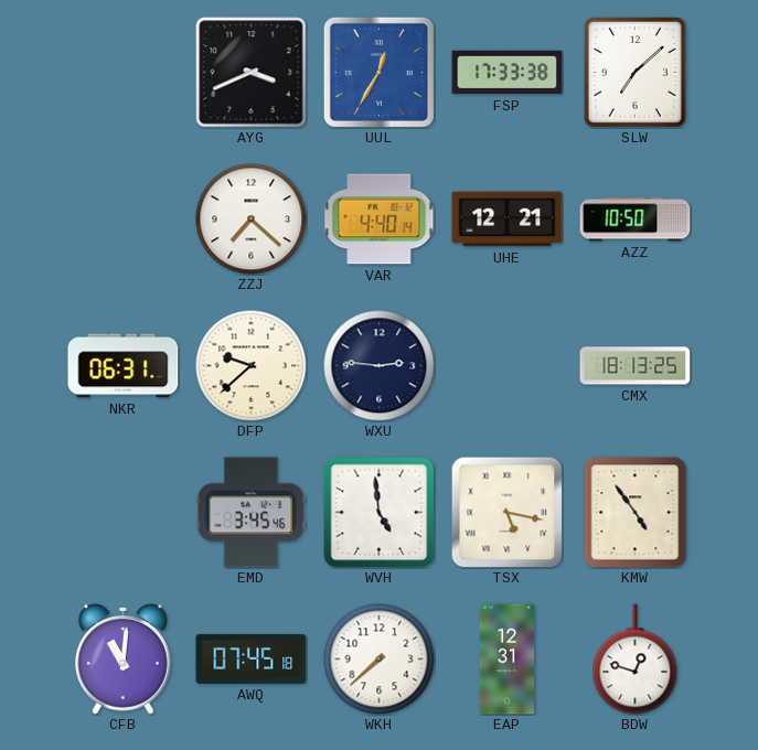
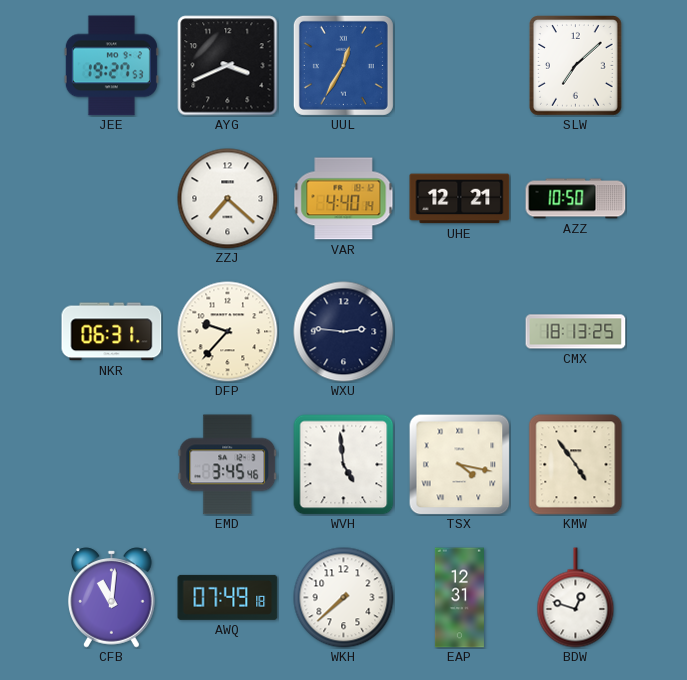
JEE: none -> 19:27
FSP: 17:33 -> none
DFP: 9:38 -> 9:37
TSX: 5:17 -> 4:17
AWQ: 07:45 -> 07:49
